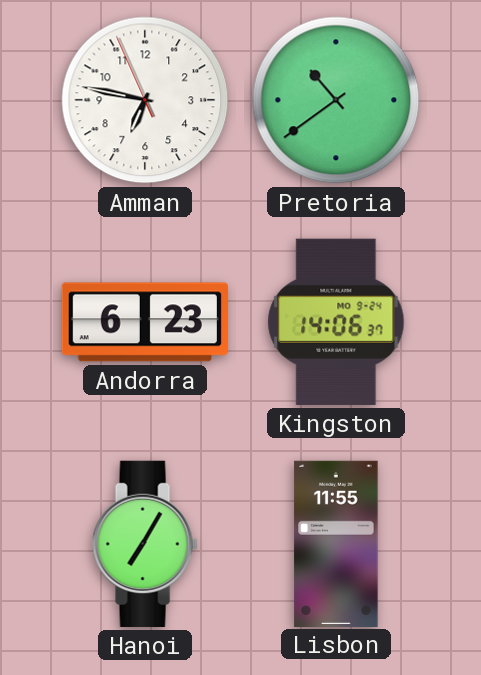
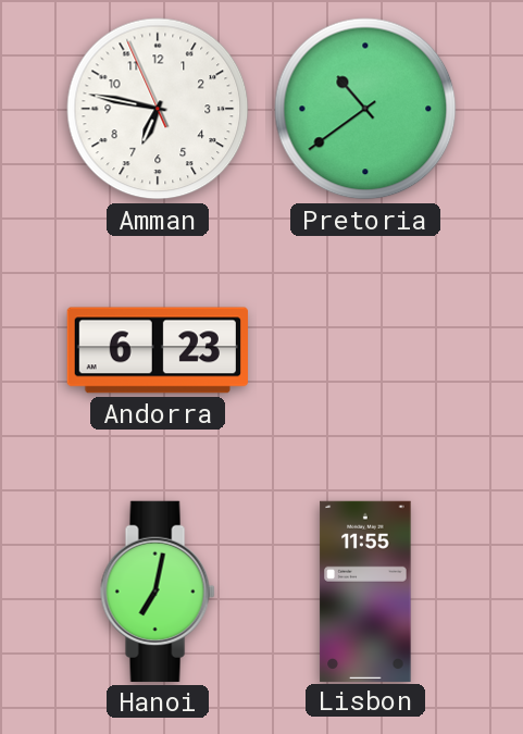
Kingston: 14:06 -> none
Hanoi: 7:05 -> 7:02
